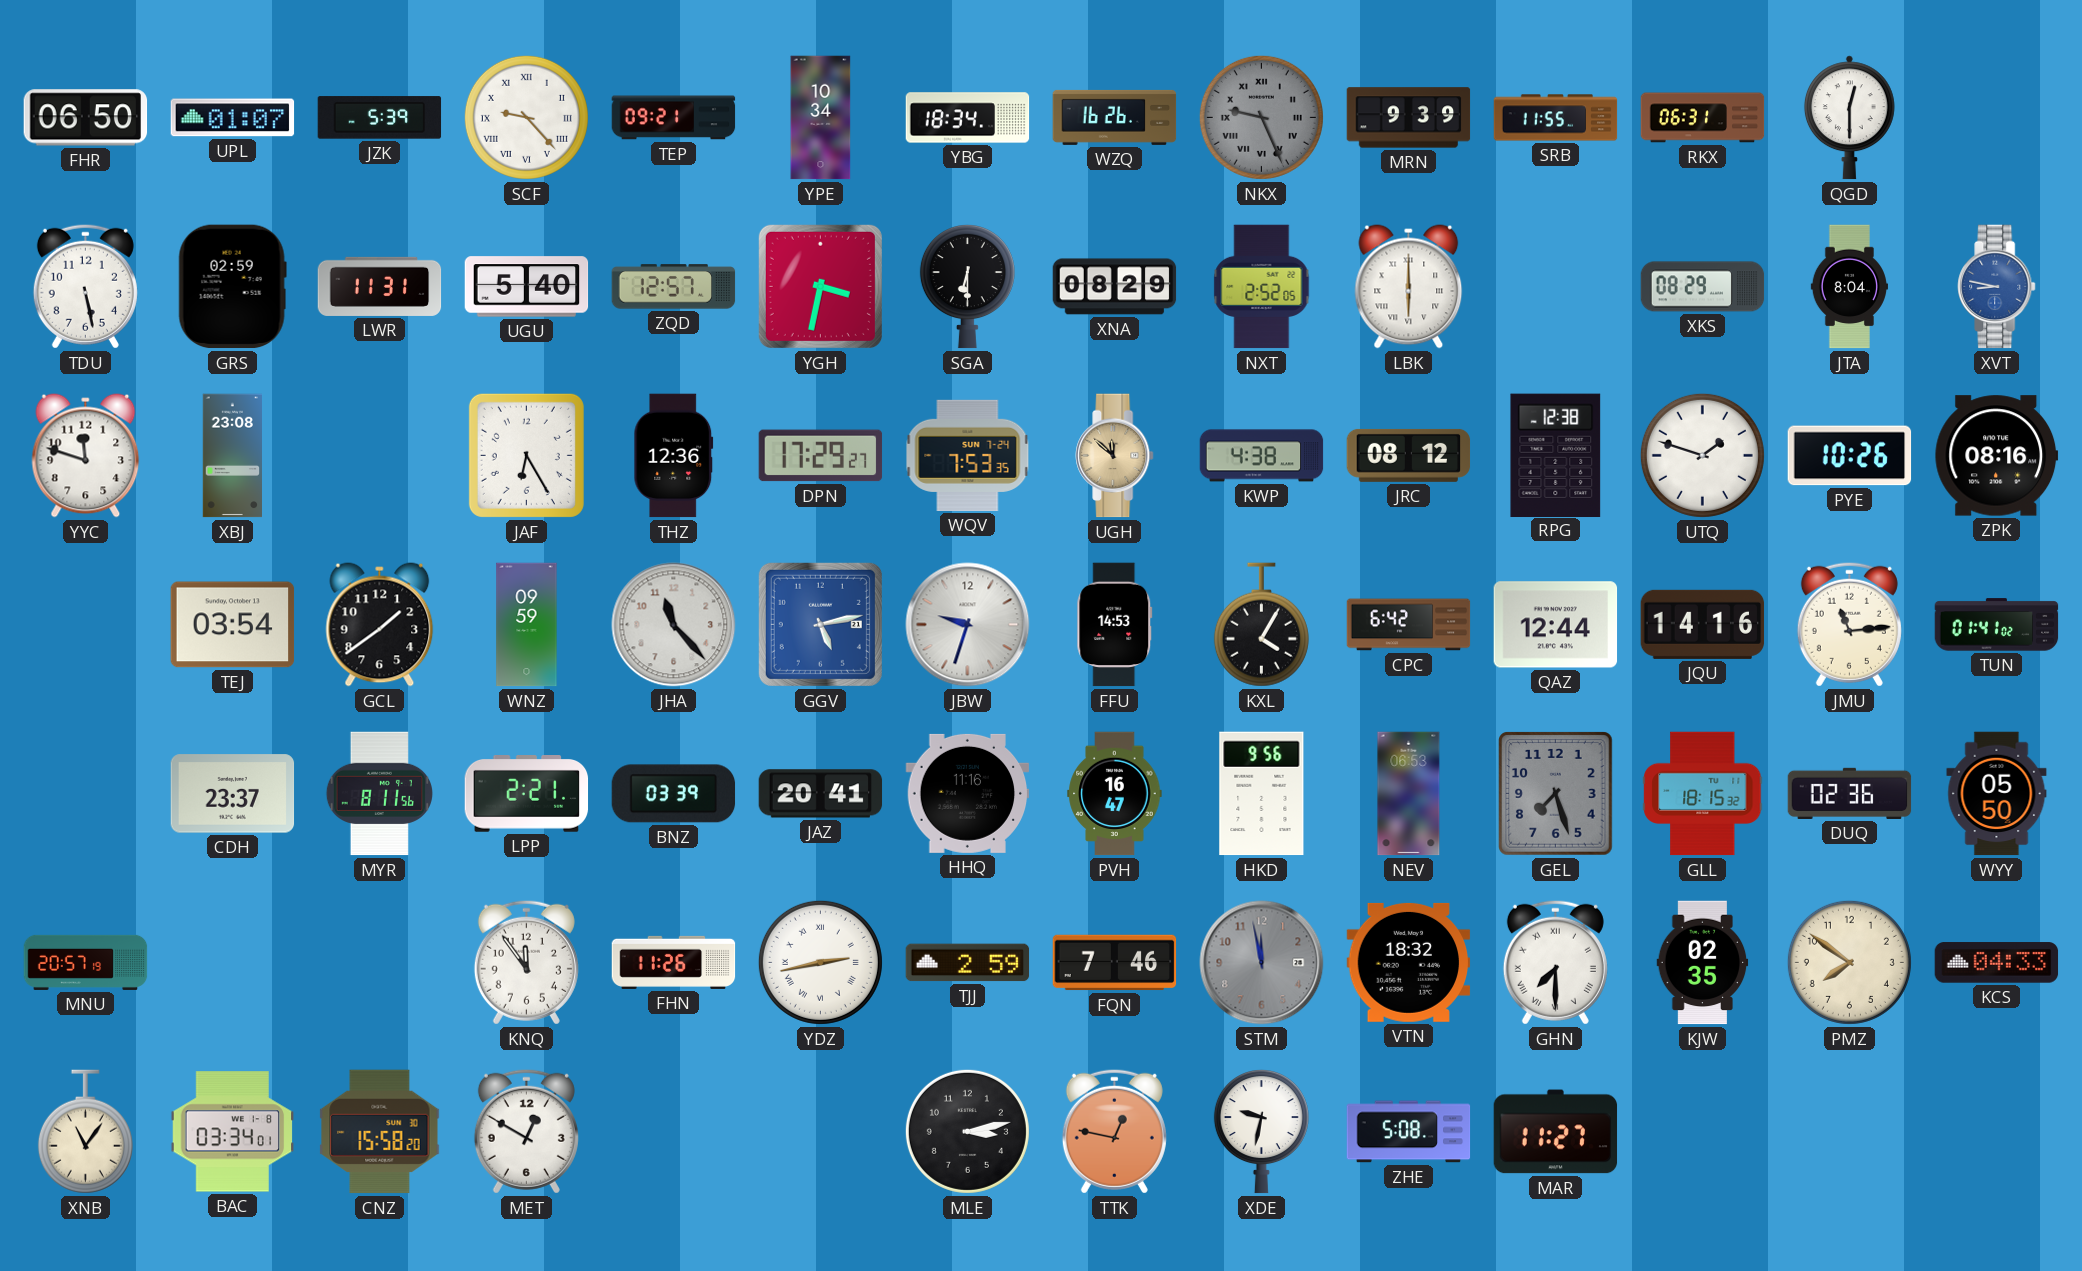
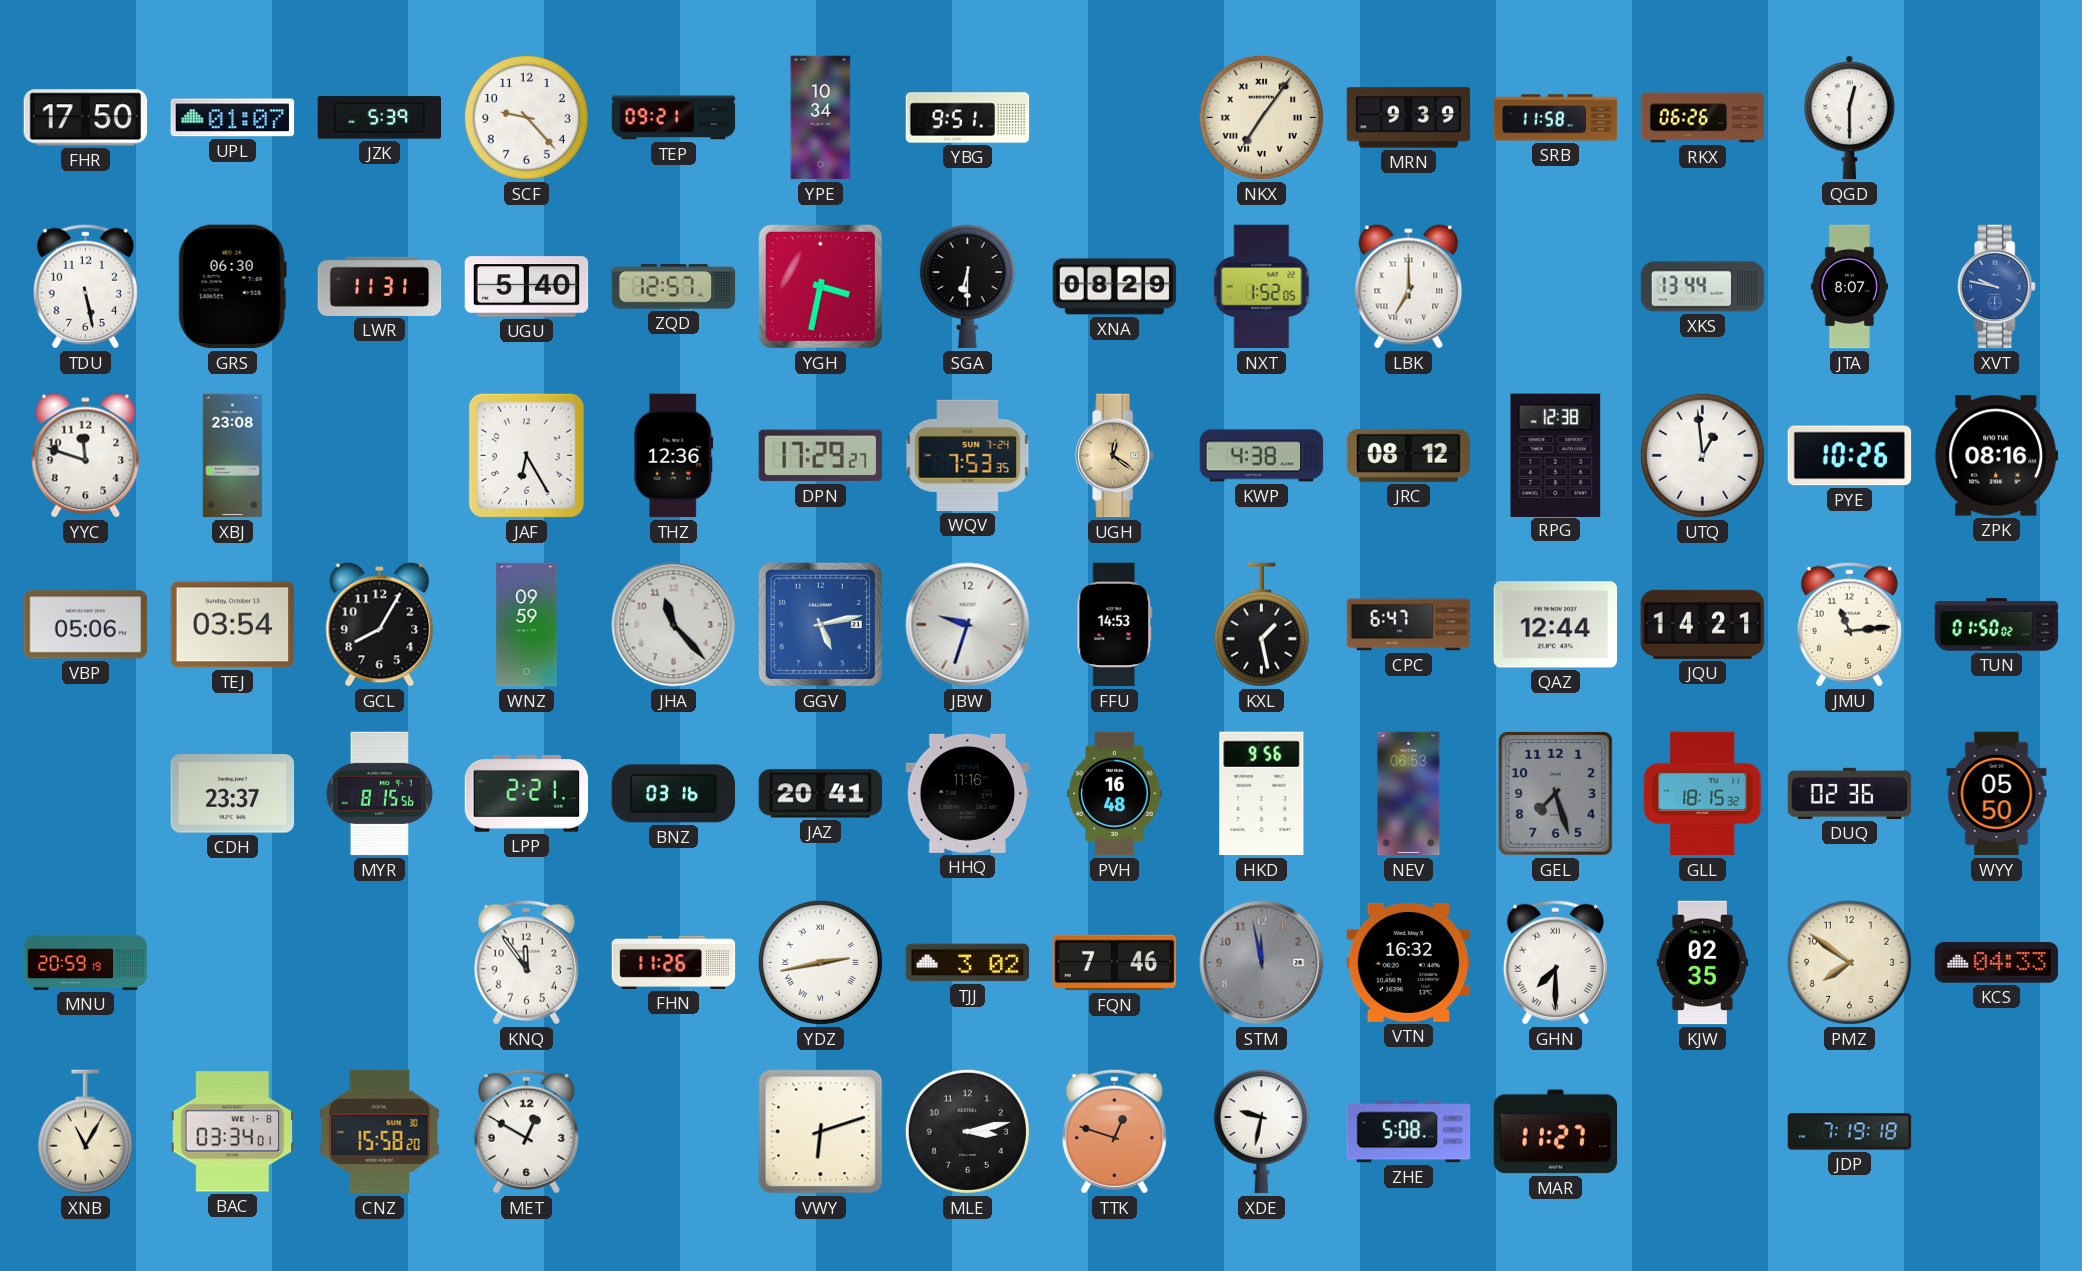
FHR: 06:50 -> 17:50
SCF numerals: Roman -> Arabic
YBG: 18:34 -> 9:51
WZQ: 16:26 -> none
NKX: 9:26 -> 7:06
NKX dial: grey -> cream
SRB: 11:55 -> 11:58
RKX: 06:31 -> 06:26
GRS: 02:59 -> 06:30
NXT: 2:52 -> 1:52
LBK: 6:00 -> 7:00
XKS: 08:29 -> 13:44
JTA: 8:04 -> 8:07
XVT: 8:47 -> 9:47
UGH: 11:52 -> 12:21
UTQ: 1:48 -> 12:59
VBP: none -> 05:06
GCL: 1:39 -> 8:05
KXL: 4:05 -> 1:28
CPC: 6:42 -> 6:47
JQU: 14:16 -> 14:21
TUN: 01:41 -> 01:50
MYR: 8:11 -> 8:15
BNZ: 03:39 -> 03:16
PVH: 16:47 -> 16:48
MNU: 20:57 -> 20:59
TJJ: 2:59 -> 3:02
VTN: 18:32 -> 16:32
XNB: 11:06 -> 11:05
VWY: none -> 6:12
TTK: 12:47 -> 12:48
JDP: none -> 7:19
